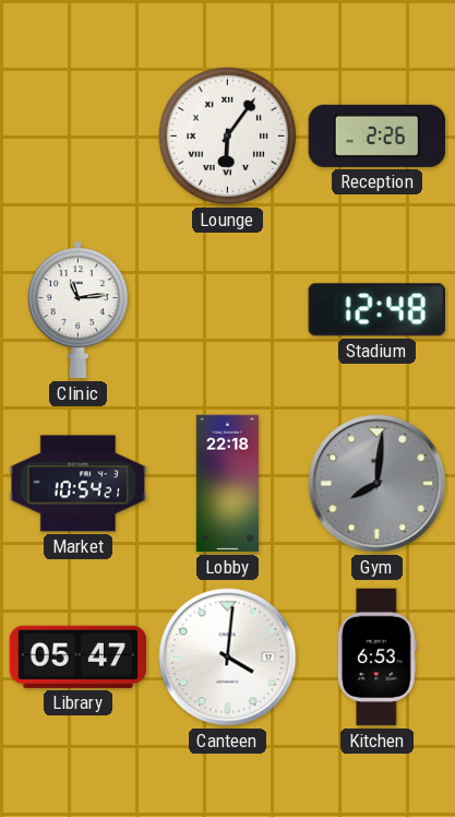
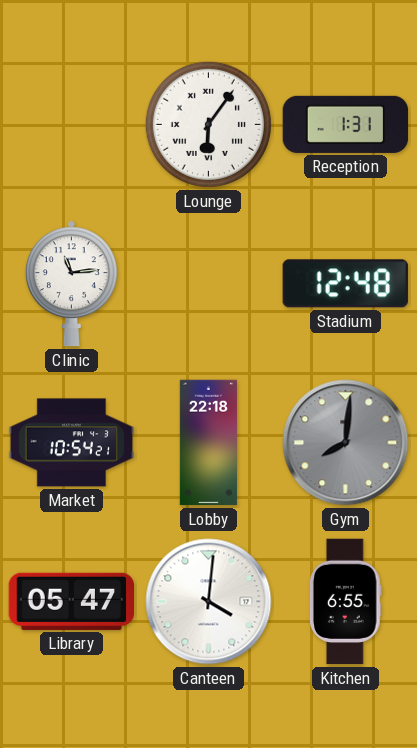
Reception: 2:26 -> 1:31
Kitchen: 6:53 -> 6:55
